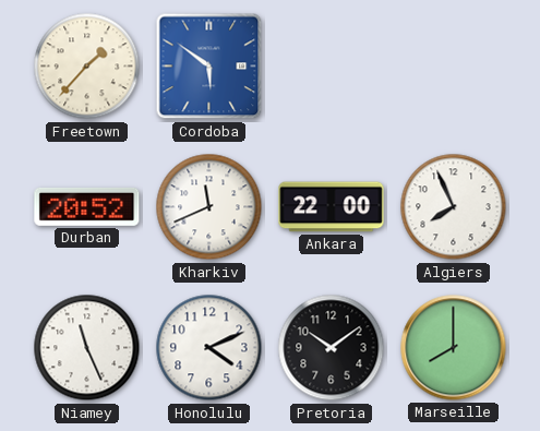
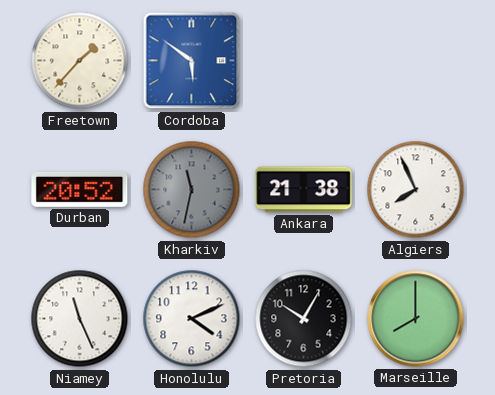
Kharkiv: 11:41 -> 11:32
Kharkiv dial: white -> grey
Ankara: 22:00 -> 21:38
Pretoria: 10:09 -> 10:05
